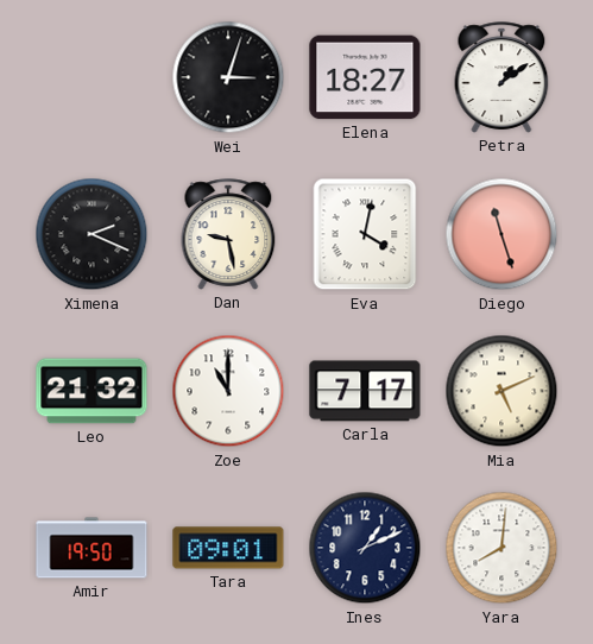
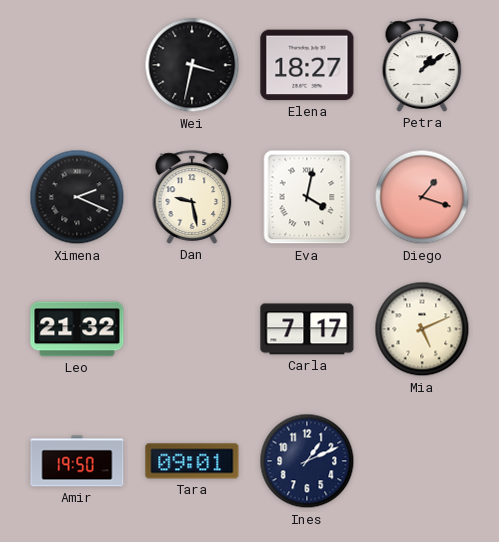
Wei: 3:03 -> 3:32
Diego: 11:27 -> 1:18
Zoe: 11:00 -> none
Yara: 8:01 -> none
